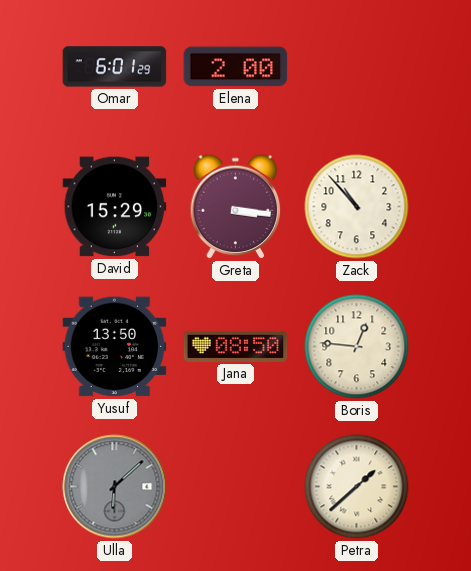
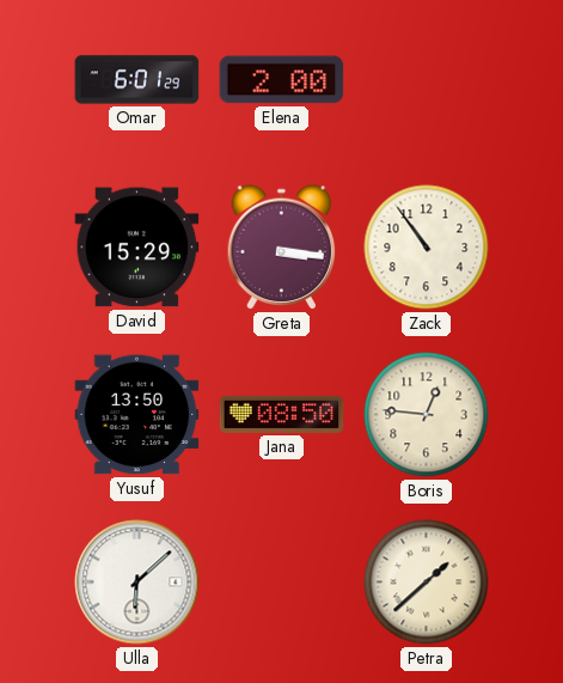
Zack: 10:53 -> 10:54
Ulla dial: grey -> white
